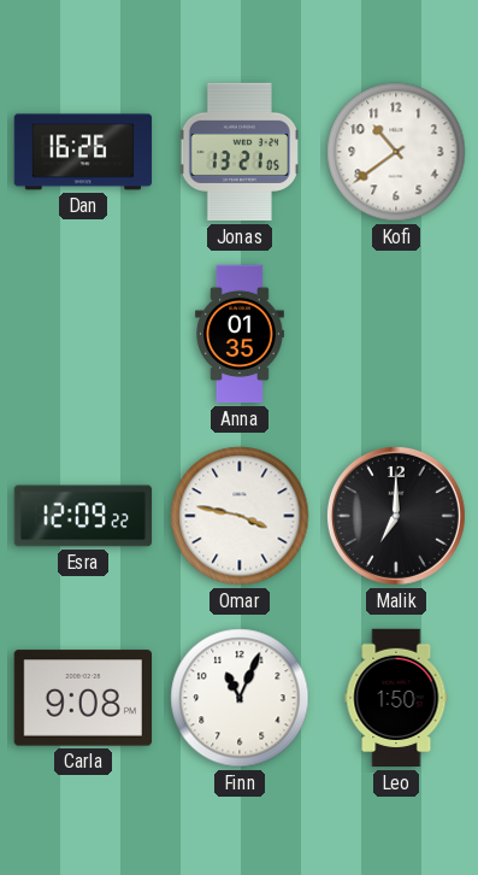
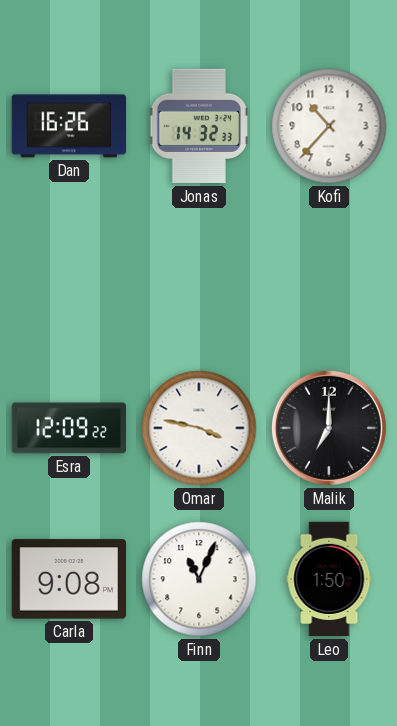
Jonas: 13:21 -> 14:32
Kofi: 10:39 -> 10:37
Anna: 01:35 -> none
